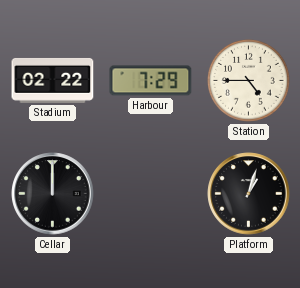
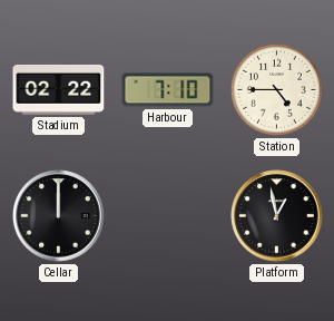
Harbour: 7:29 -> 7:10
Platform: 1:03 -> 12:58
